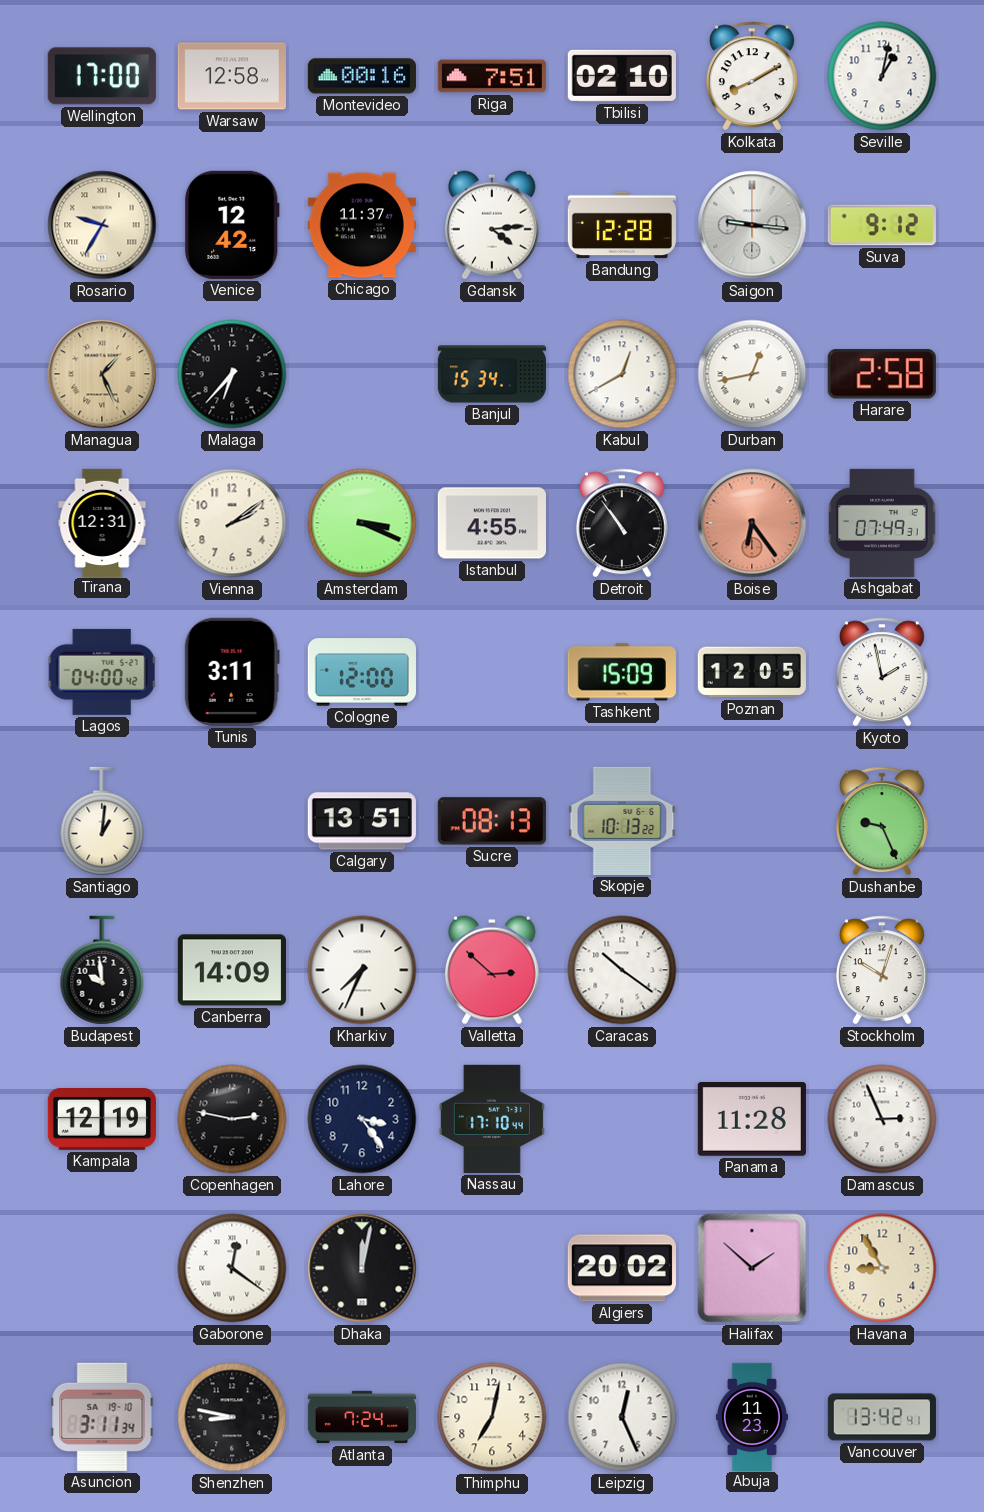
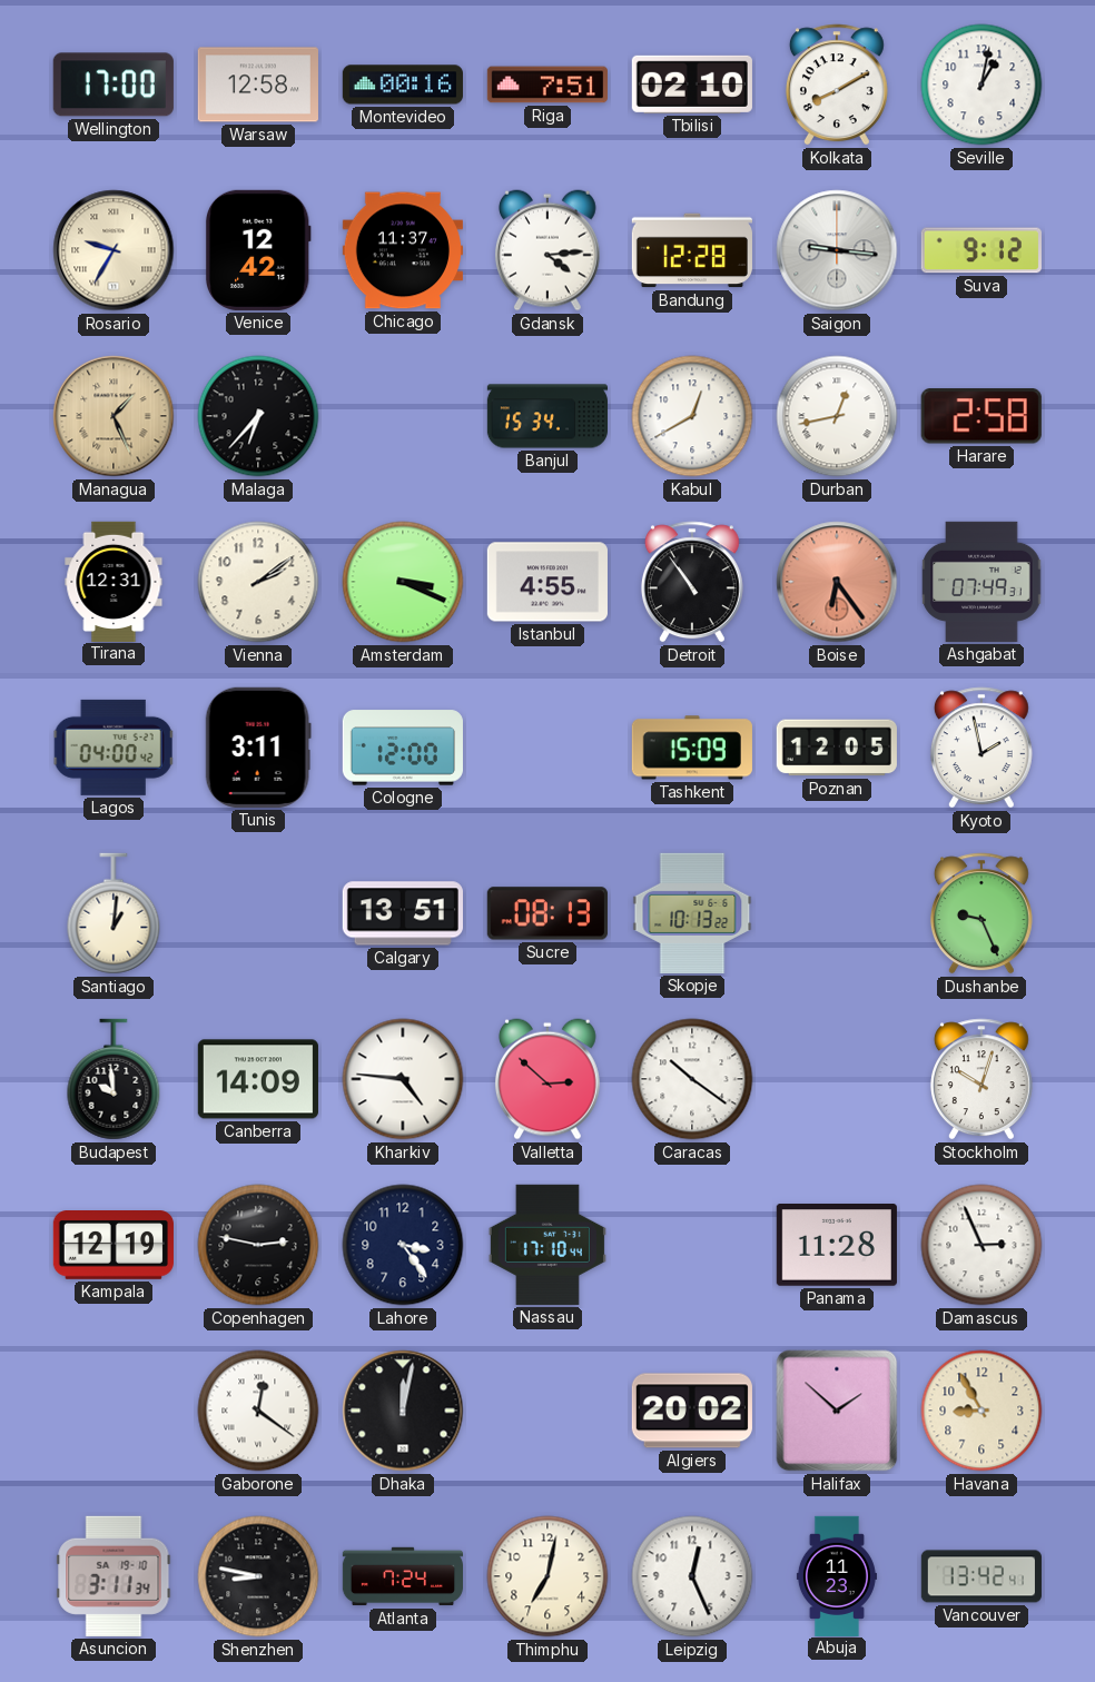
Kharkiv: 7:34 -> 4:46
